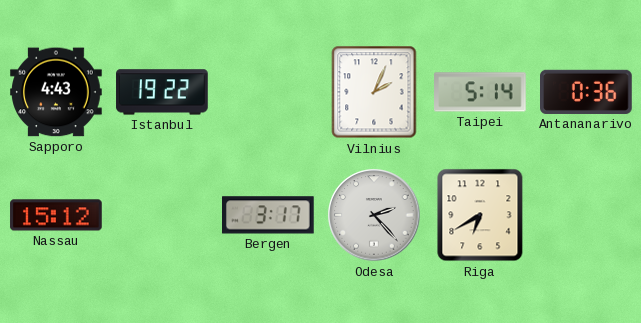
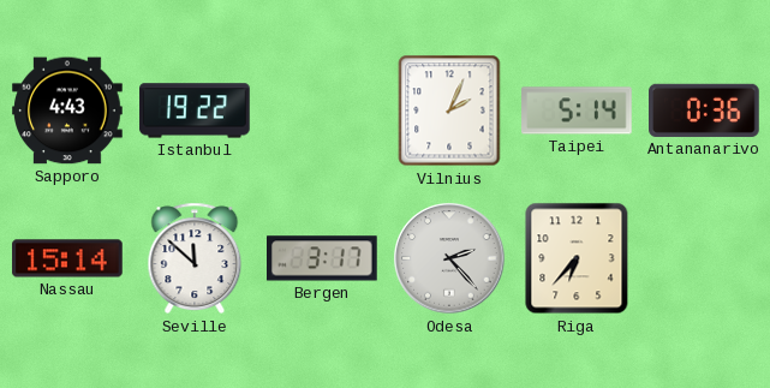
Nassau: 15:12 -> 15:14
Seville: none -> 11:52
Riga: 6:40 -> 6:37
